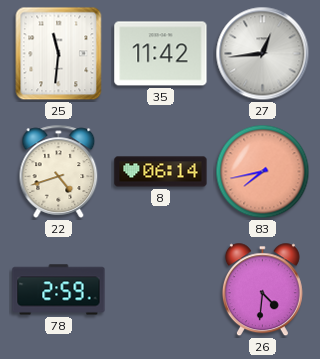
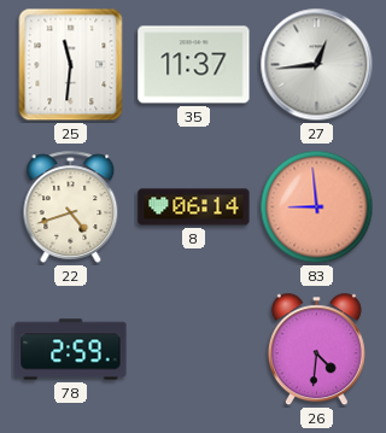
35: 11:42 -> 11:37
83: 7:43 -> 8:59
